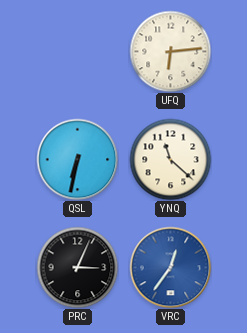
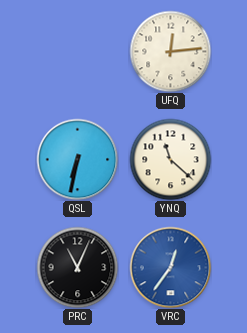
UFQ: 6:14 -> 12:14
PRC: 3:04 -> 11:04
